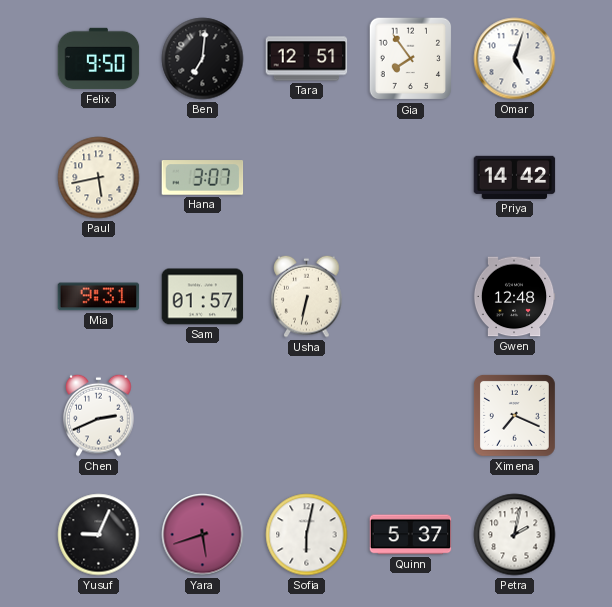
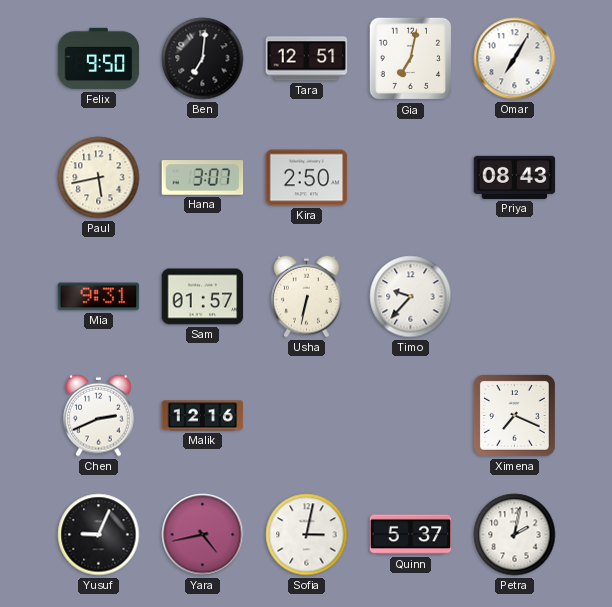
Gia: 7:54 -> 7:02
Omar: 5:03 -> 7:05
Kira: none -> 2:50
Priya: 14:42 -> 08:43
Timo: none -> 9:37
Gwen: 12:48 -> none
Malik: none -> 12:16
Yara: 5:42 -> 4:43
Sofia: 6:02 -> 3:02
